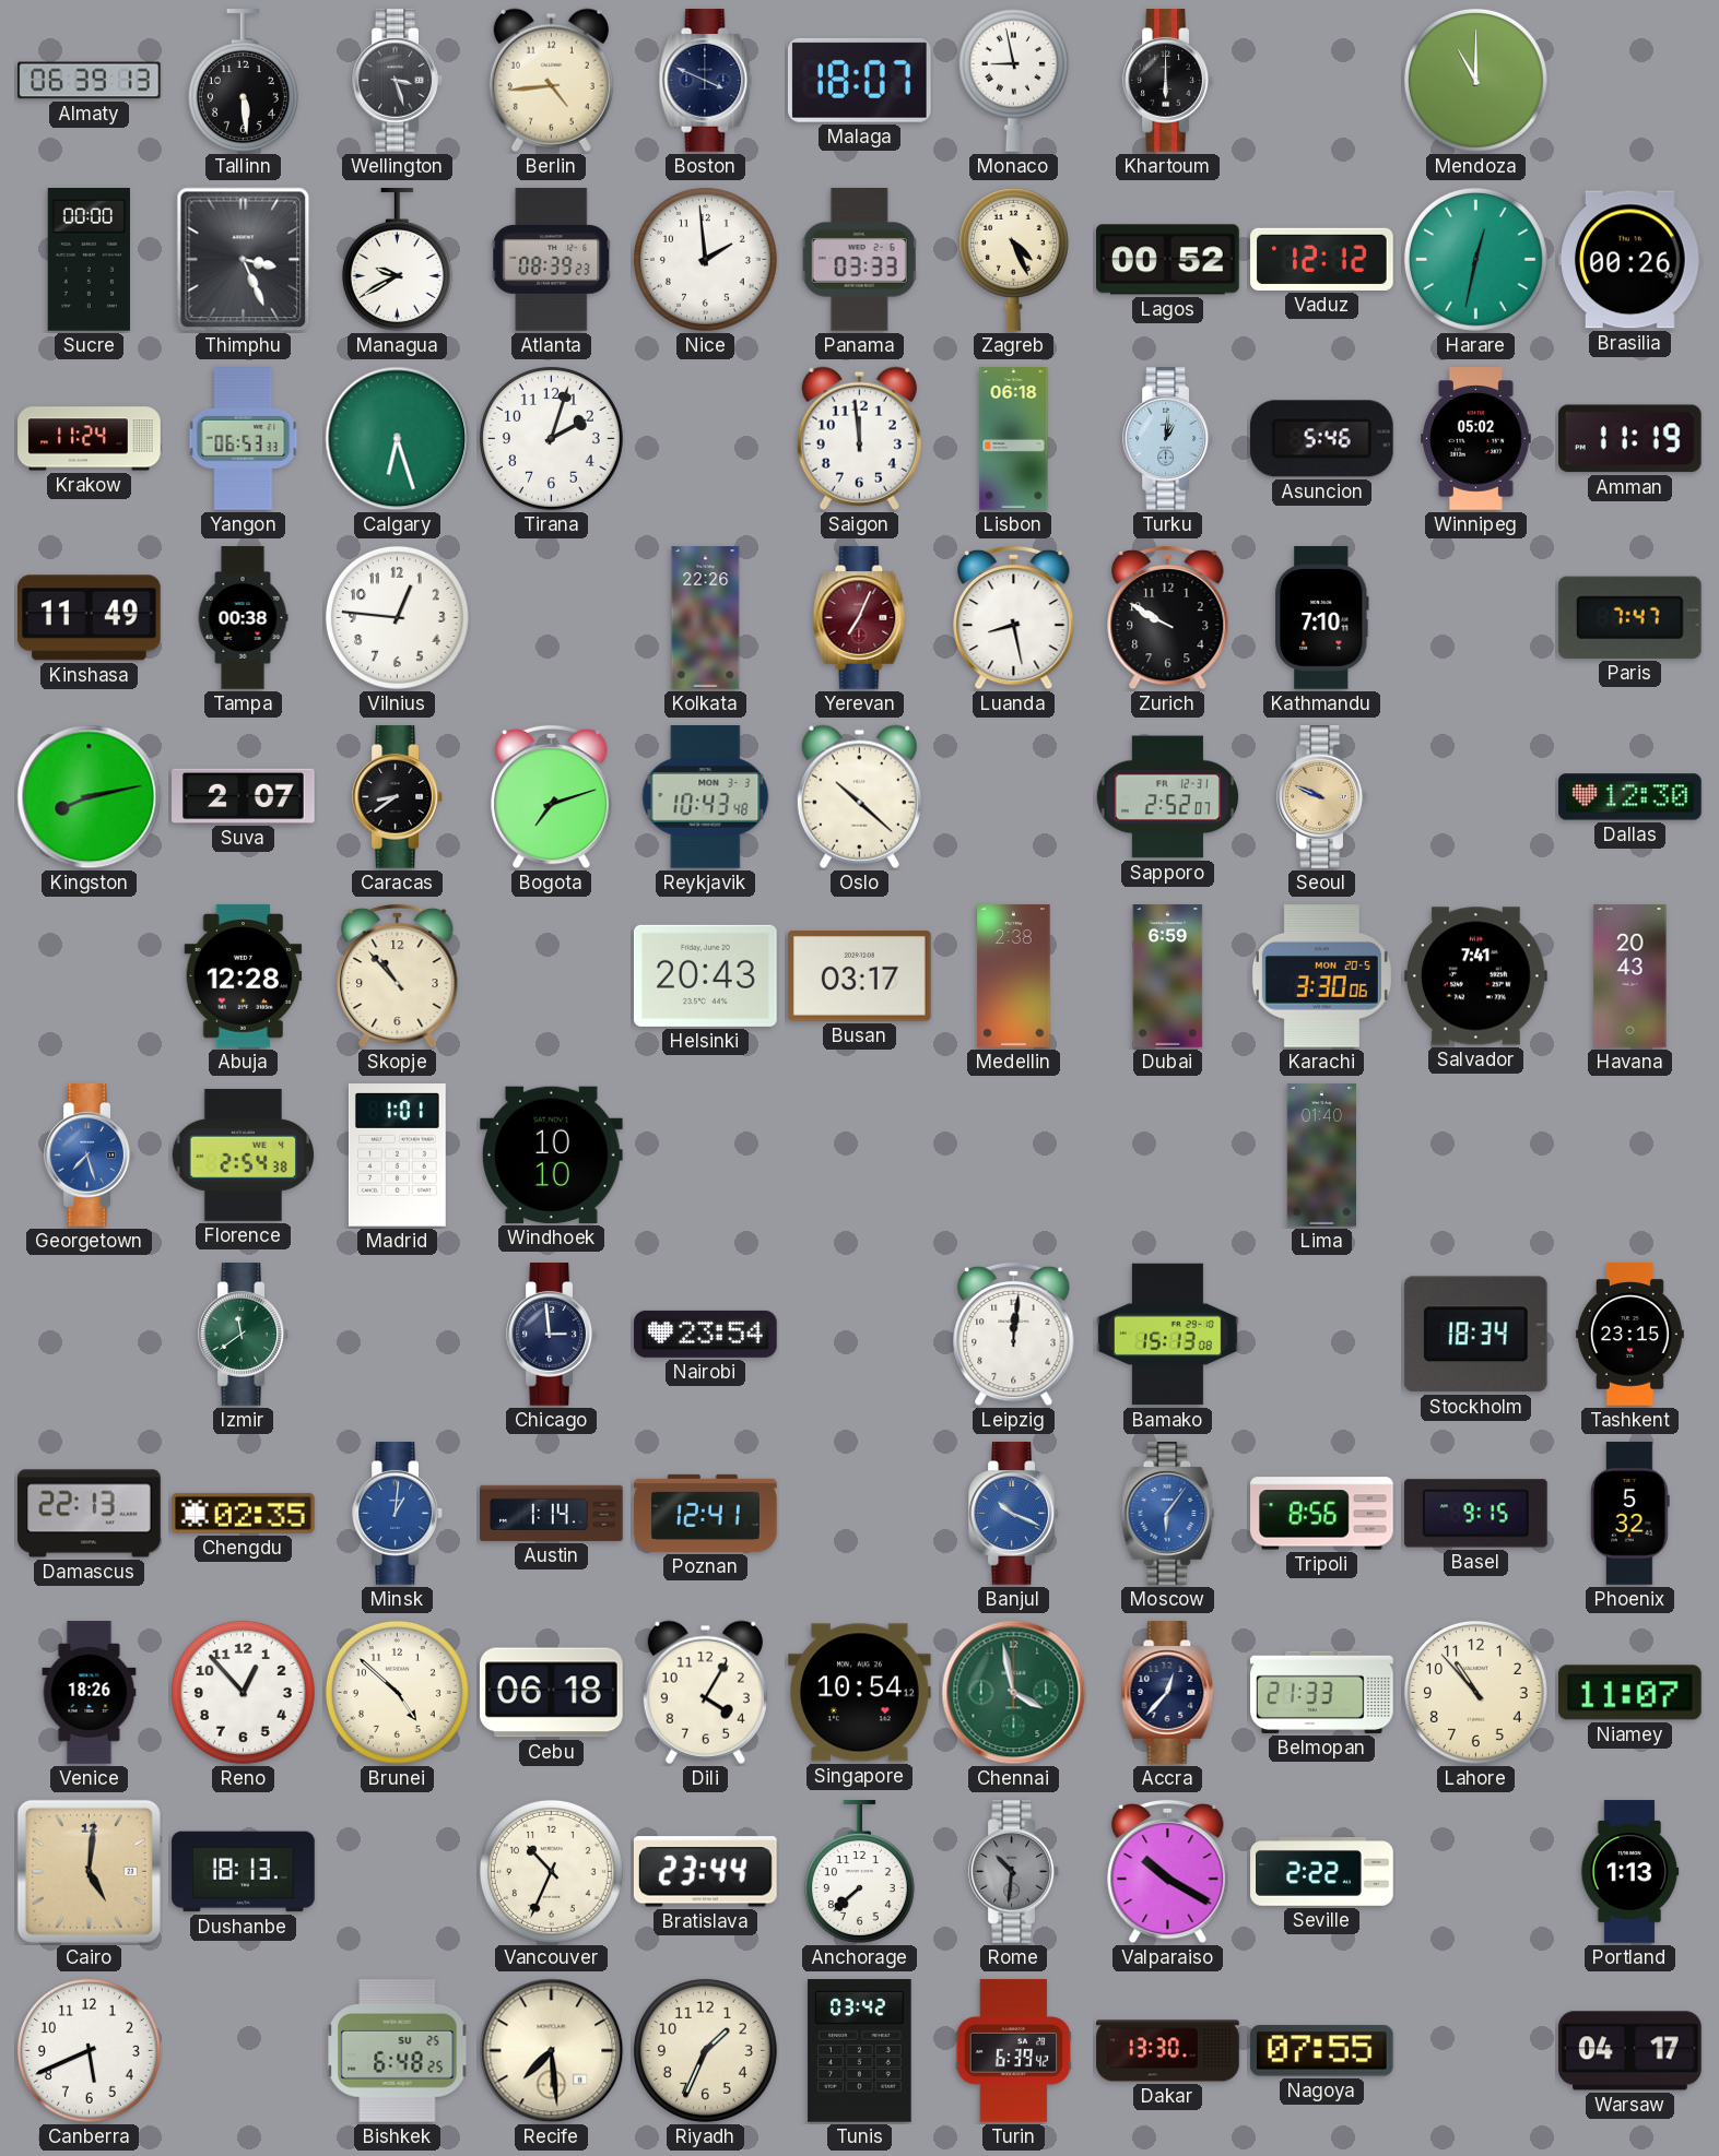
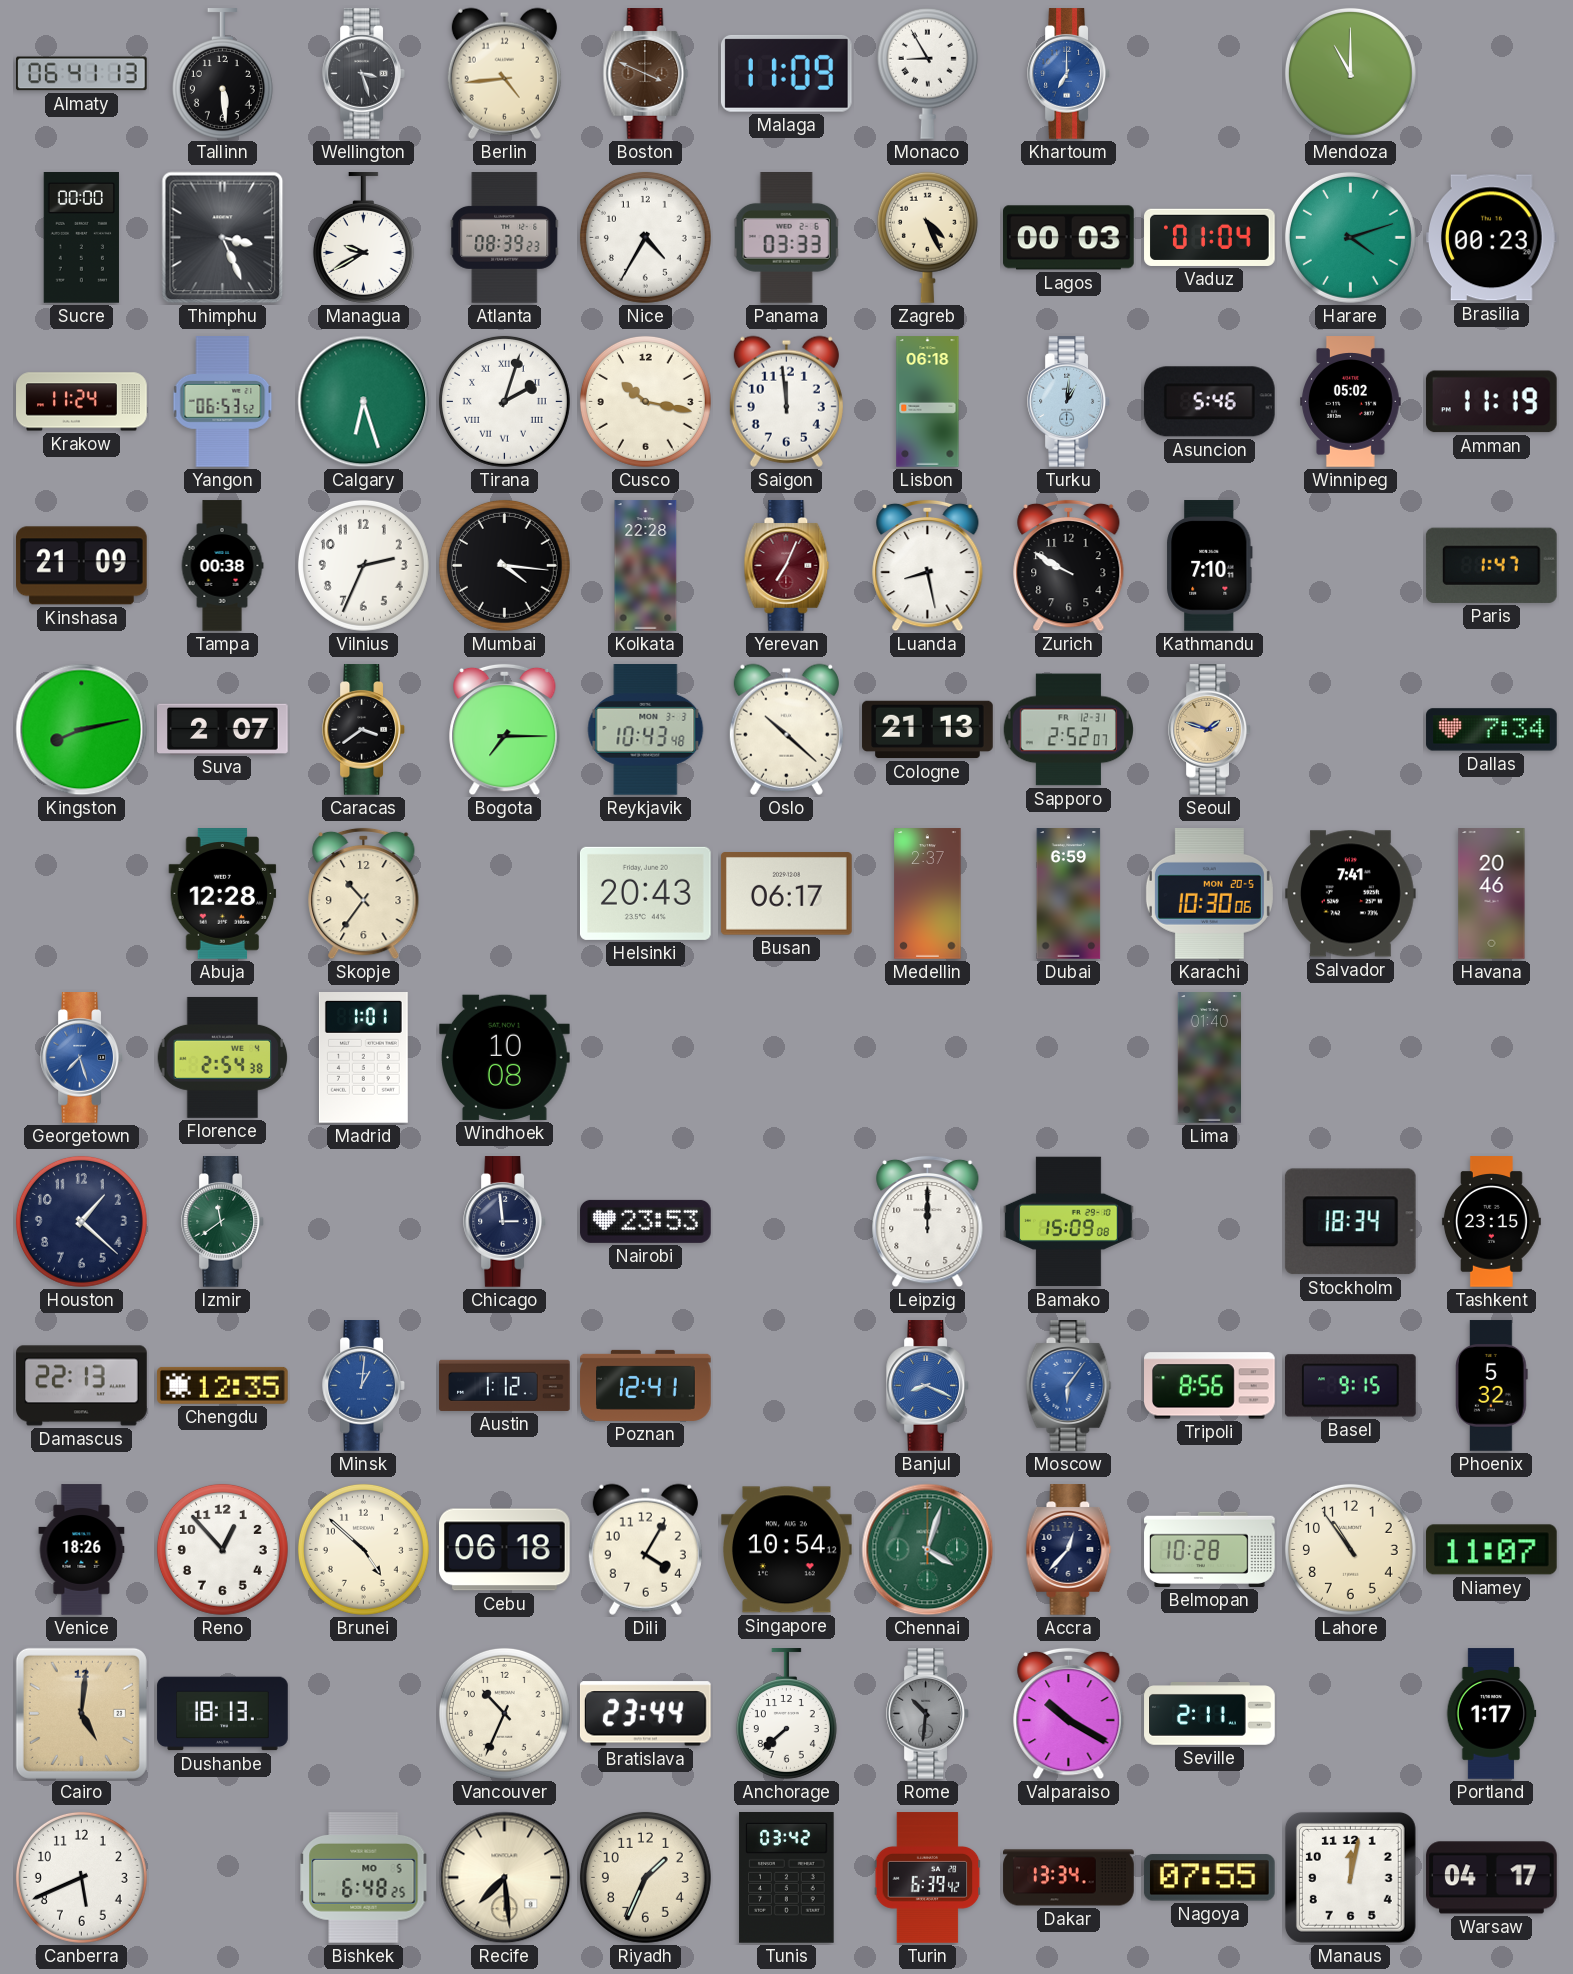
Almaty: 06:39 -> 06:41
Boston dial: navy -> brown
Malaga: 18:07 -> 11:09
Monaco: 8:58 -> 8:55
Khartoum: 6:00 -> 7:00
Khartoum dial: black -> blue
Nice: 1:59 -> 4:35
Lagos: 00:52 -> 00:03
Vaduz: 12:12 -> 01:04
Harare: 12:32 -> 4:12
Brasilia: 00:26 -> 00:23
Yangon: 06:53:33 -> 06:53:52
Tirana numerals: Arabic -> Roman
Cusco: none -> 10:17
Kinshasa: 11:49 -> 21:09
Vilnius: 12:46 -> 2:34
Mumbai: none -> 4:16
Kolkata: 22:26 -> 22:28
Paris: 7:47 -> 1:47
Caracas: 8:39 -> 3:39
Bogota: 7:12 -> 7:15
Cologne: none -> 21:13
Seoul: 9:49 -> 1:48
Dallas: 12:30 -> 7:34
Skopje: 10:53 -> 10:36
Busan: 03:17 -> 06:17
Medellin: 2:38 -> 2:37
Karachi: 3:30 -> 10:30
Havana: 20:43 -> 20:46
Windhoek: 10:10 -> 10:08
Houston: none -> 1:22
Nairobi: 23:54 -> 23:53
Leipzig: 12:01 -> 12:00
Bamako: 15:13 -> 15:09
Chengdu: 02:35 -> 12:35
Austin: 1:14 -> 1:12
Banjul: 10:19 -> 8:19
Chennai: 3:58 -> 4:03
Belmopan: 21:33 -> 10:28
Lahore: 10:53 -> 10:54
Seville: 2:22 -> 2:11
Portland: 1:13 -> 1:17
Bishkek date: SU 25 -> MO 5
Dakar: 13:30 -> 13:34
Manaus: none -> 12:02
